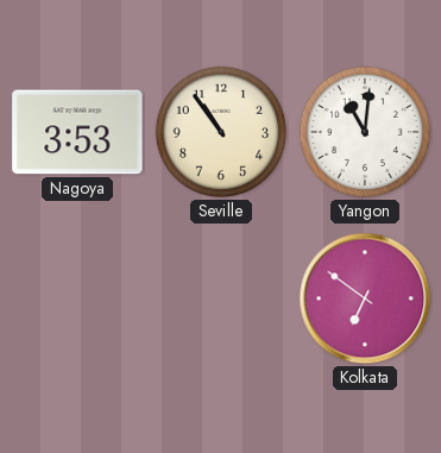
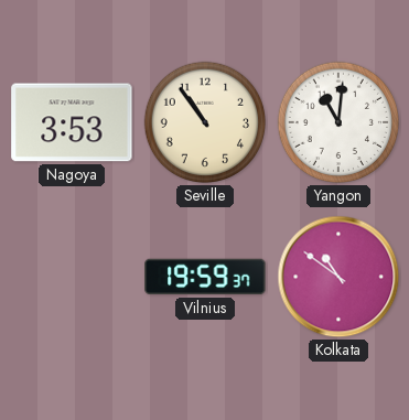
Vilnius: none -> 19:59
Kolkata: 6:51 -> 10:51
